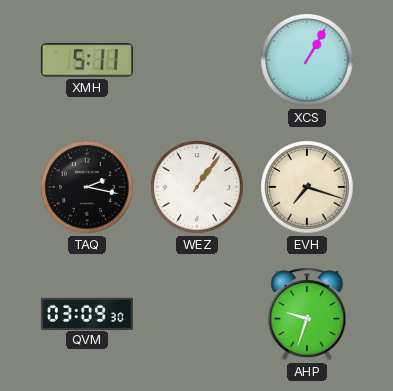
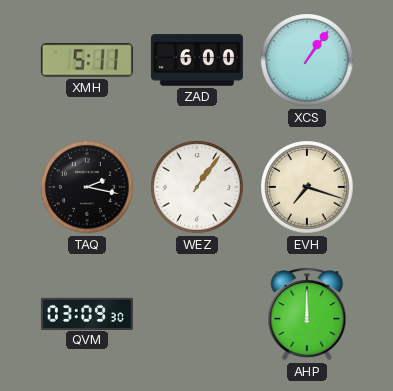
ZAD: none -> 6:00
XCS: 1:05 -> 1:06
AHP: 9:33 -> 12:00
